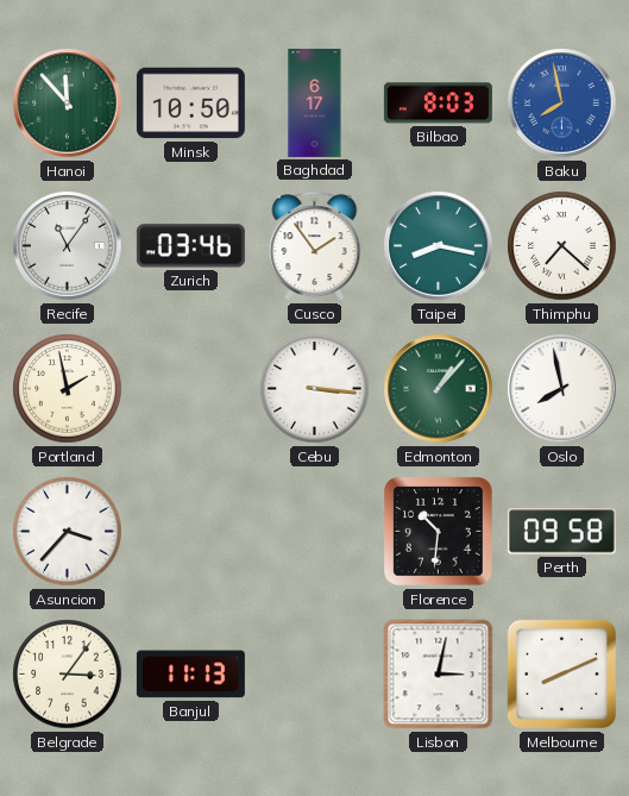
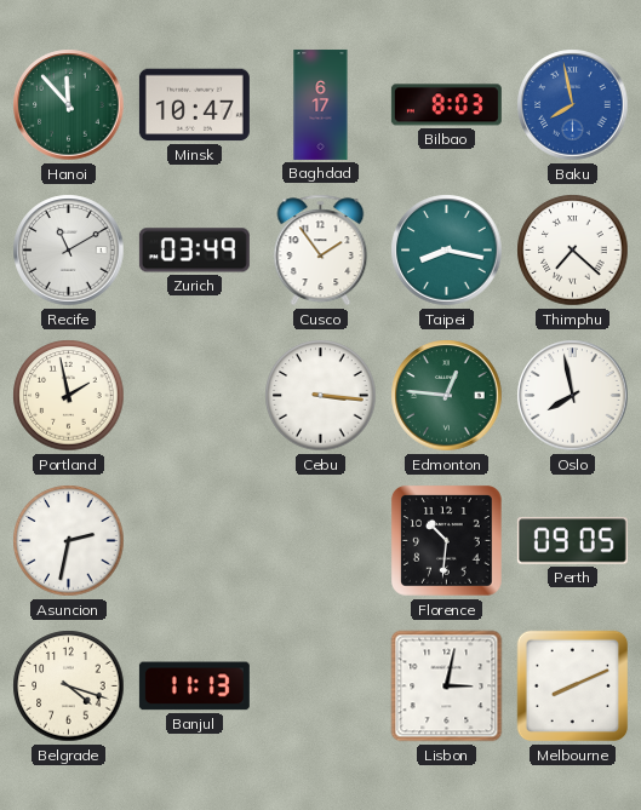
Minsk: 10:50 -> 10:47
Recife: 11:06 -> 11:10
Zurich: 03:46 -> 03:49
Edmonton: 1:07 -> 12:46
Asuncion: 3:37 -> 2:32
Perth: 09:58 -> 09:05
Belgrade: 3:06 -> 4:18
